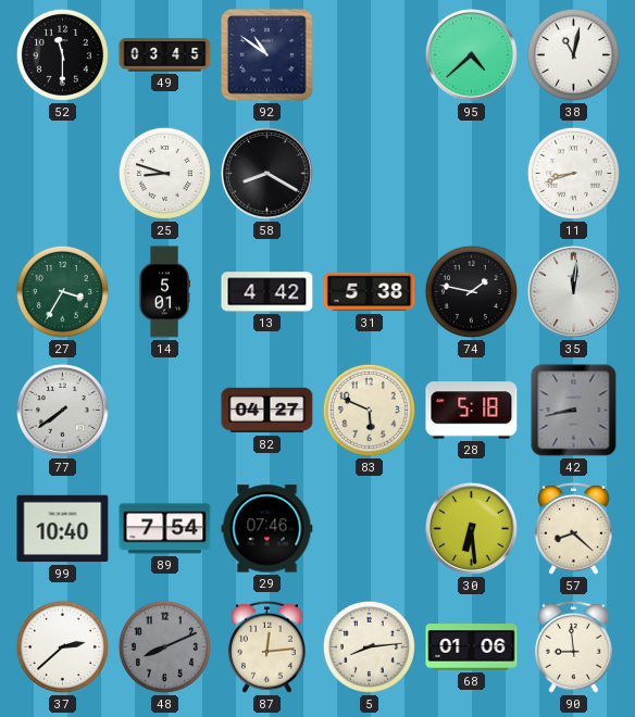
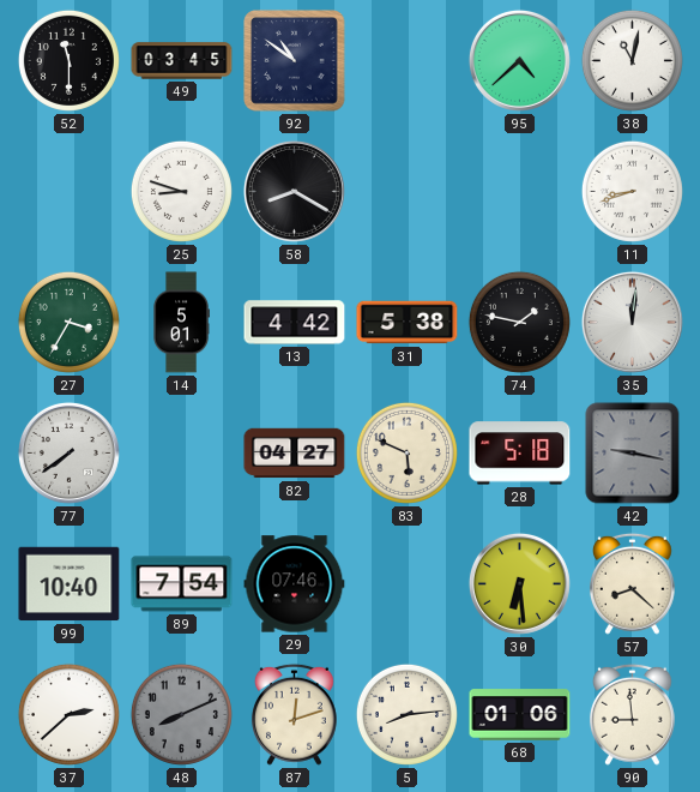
42: 8:43 -> 9:17
87: 12:14 -> 12:12
